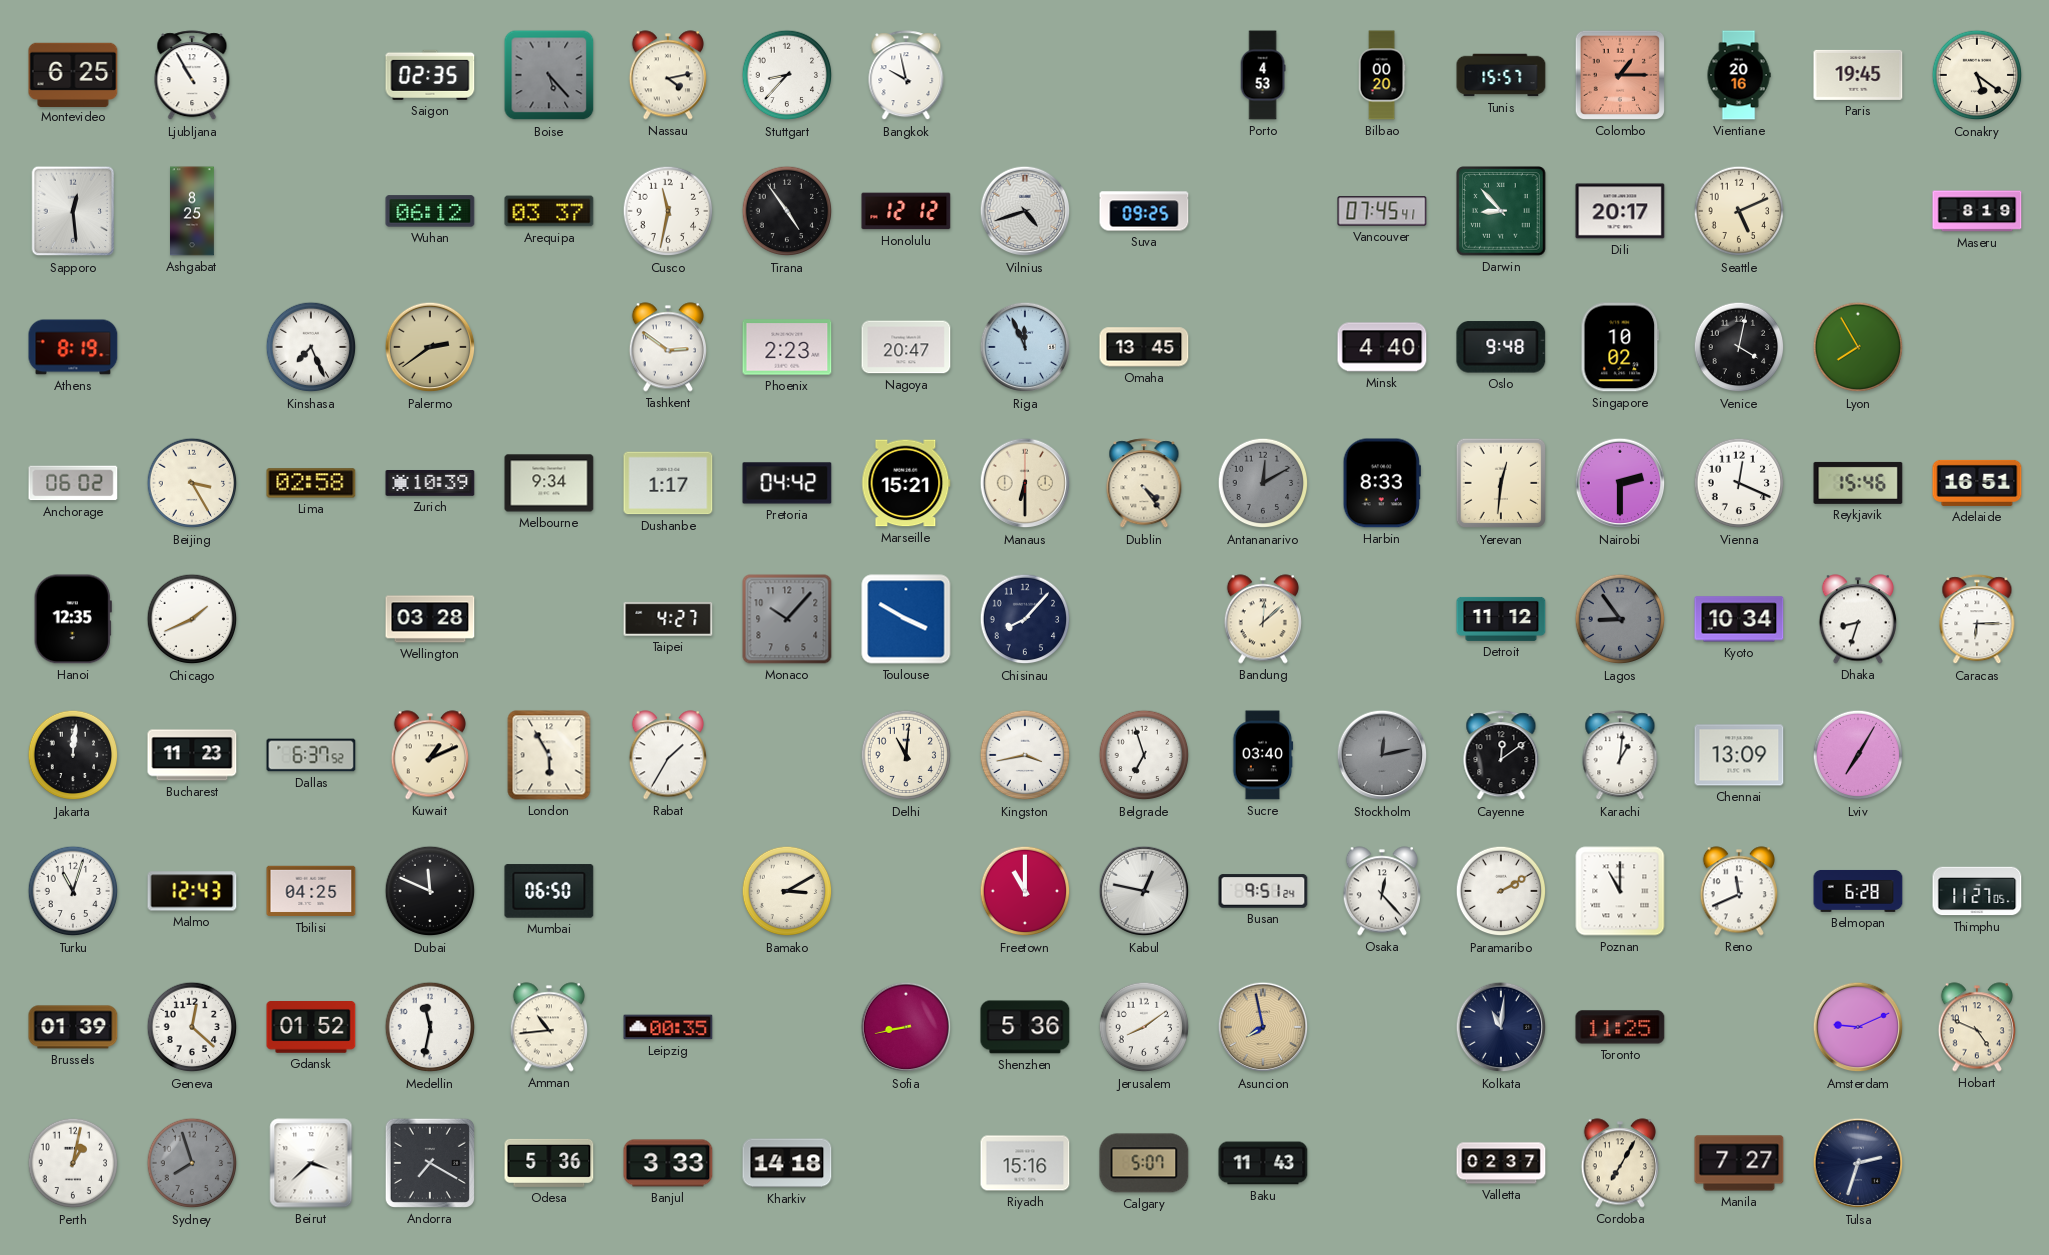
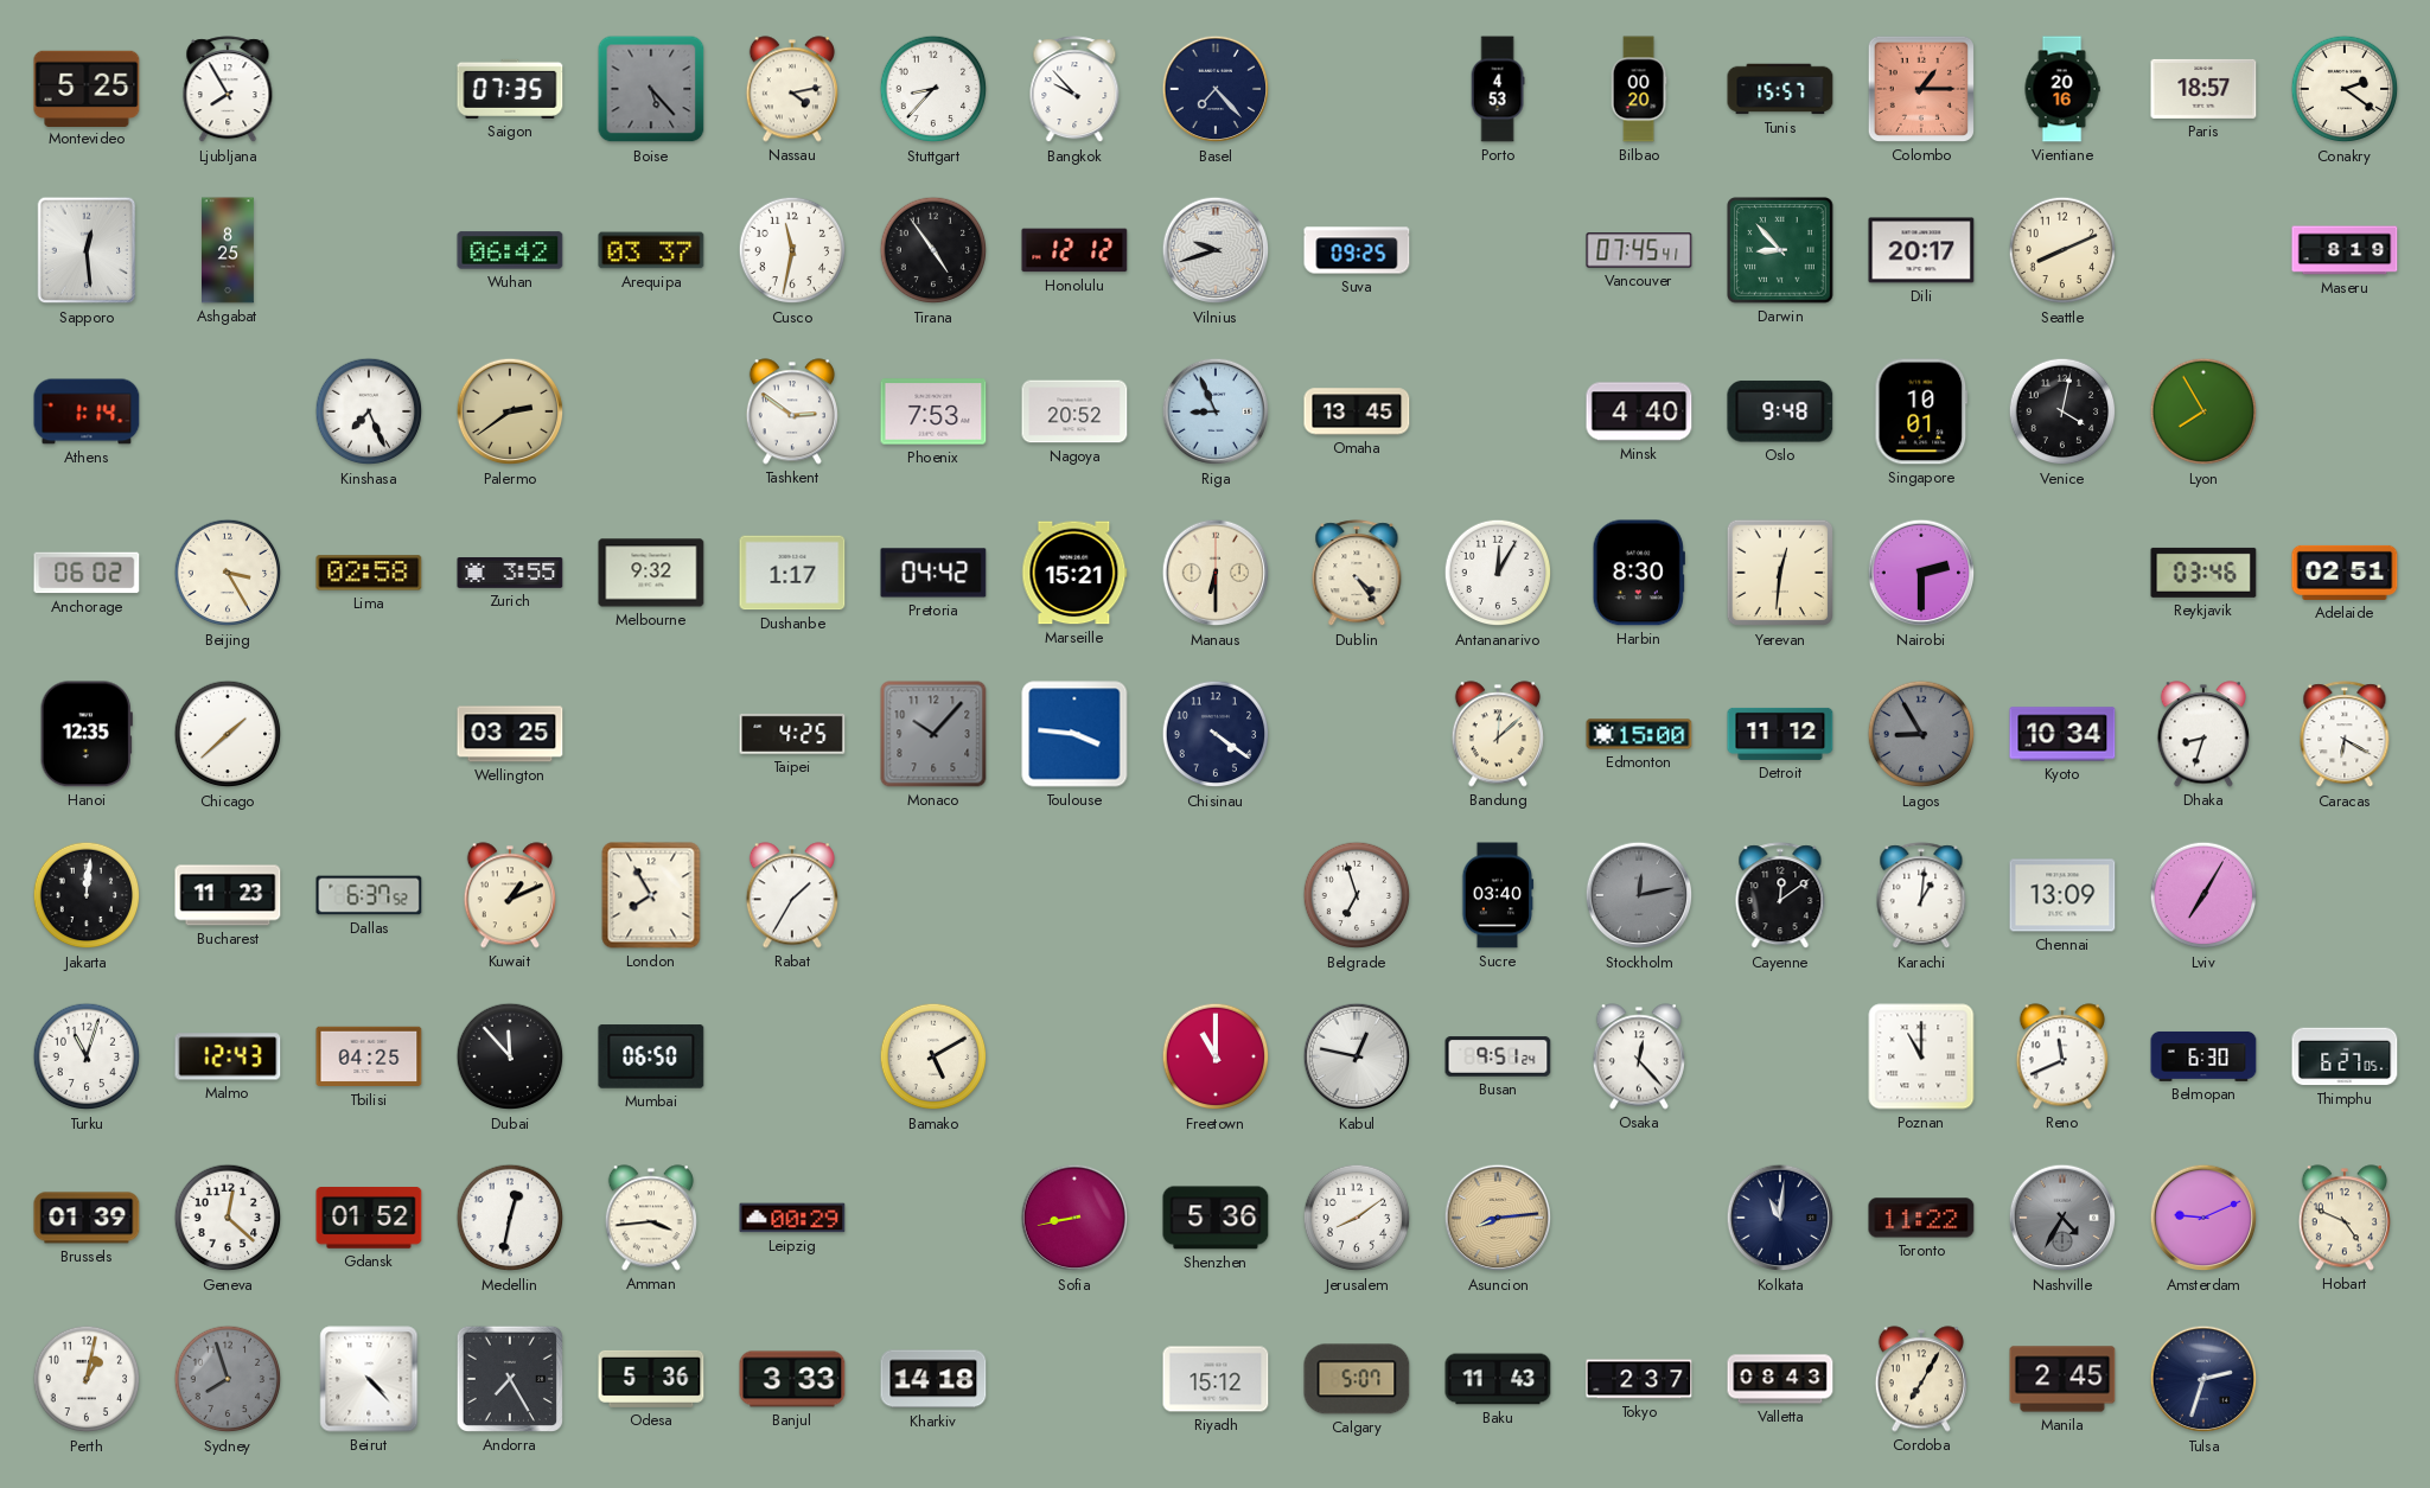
Montevideo: 6:25 -> 5:25
Ljubljana: 10:55 -> 7:55
Saigon: 02:35 -> 07:35
Bangkok: 9:58 -> 9:53
Basel: none -> 7:23
Paris: 19:45 -> 18:57
Conakry: 5:21 -> 2:21
Wuhan: 06:12 -> 06:42
Vilnius: 4:42 -> 9:42
Seattle: 5:11 -> 8:11
Athens: 8:19 -> 1:14
Phoenix: 2:23 -> 7:53
Nagoya: 20:47 -> 20:52
Riga: 11:56 -> 8:56
Singapore: 10:02 -> 10:01
Zurich: 10:39 -> 3:55
Melbourne: 9:34 -> 9:32
Antananarivo: 12:10 -> 12:05
Antananarivo dial: grey -> white
Harbin: 8:33 -> 8:30
Vienna: 12:19 -> none
Reykjavik: 15:46 -> 03:46
Adelaide: 16:51 -> 02:51
Chicago: 1:41 -> 1:38
Wellington: 03:28 -> 03:25
Taipei: 4:27 -> 4:25
Toulouse: 3:50 -> 3:46
Chisinau: 8:07 -> 4:21
Edmonton: none -> 15:00
Lagos: 8:54 -> 8:55
Caracas: 6:15 -> 6:20
London: 5:55 -> 7:55
Delhi: 11:01 -> none
Kingston: 3:43 -> none
Dubai: 11:49 -> 11:53
Bamako: 3:10 -> 5:10
Paramaribo: 2:10 -> none
Belmopan: 6:28 -> 6:30
Thimphu: 11:27 -> 6:27
Medellin: 11:32 -> 12:32
Amman: 10:44 -> 3:44
Leipzig: 00:35 -> 00:29
Asuncion: 7:58 -> 8:14
Toronto: 11:25 -> 11:22
Nashville: none -> 4:35
Beirut: 3:38 -> 4:23
Andorra: 7:20 -> 7:25
Riyadh: 15:16 -> 15:12
Tokyo: none -> 2:37
Valletta: 02:37 -> 08:43
Manila: 7:27 -> 2:45
